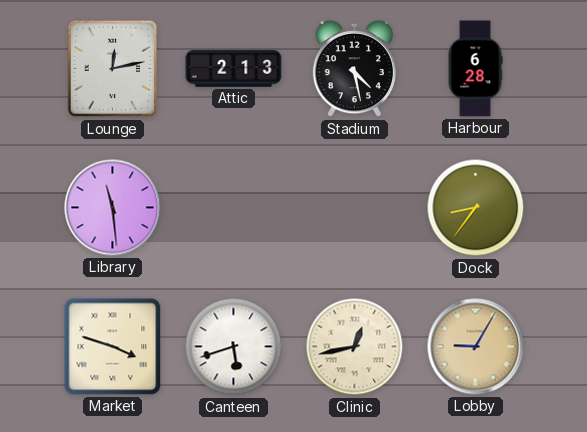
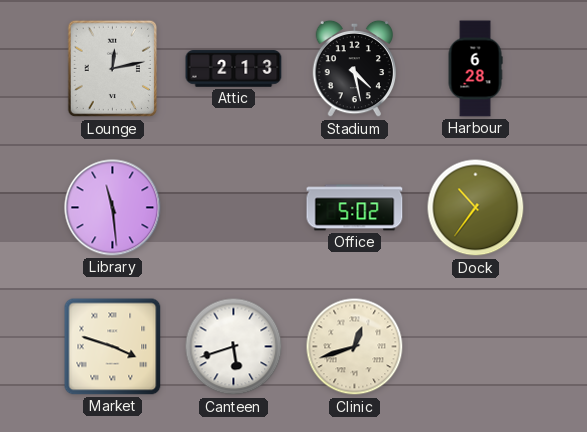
Office: none -> 5:02
Dock: 8:36 -> 10:36
Clinic: 12:43 -> 12:42
Lobby: 9:05 -> none
